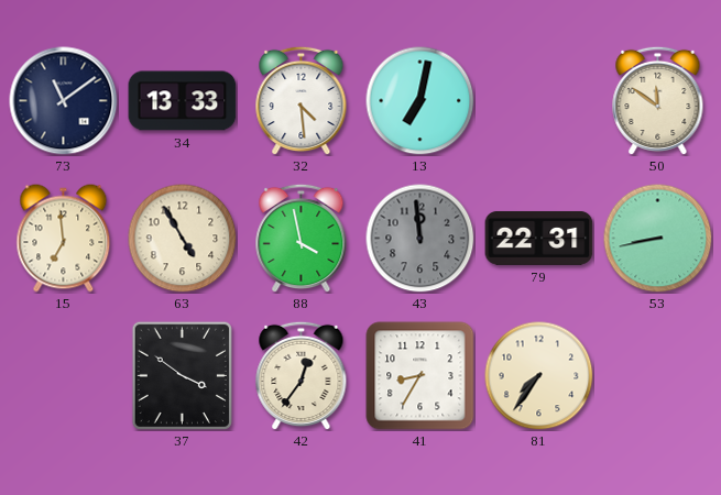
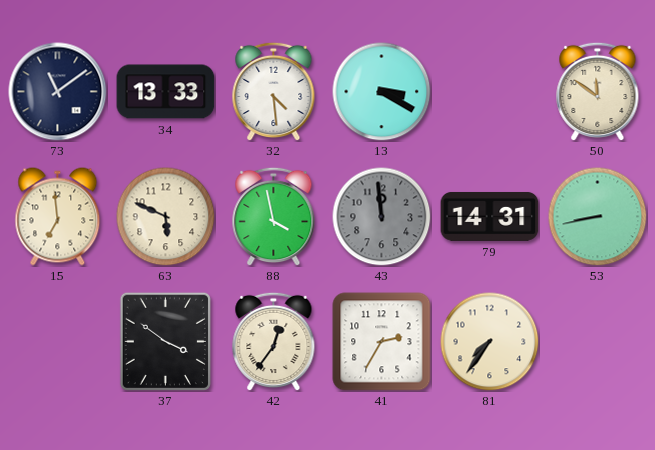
13: 7:02 -> 3:20
63: 4:55 -> 5:49
79: 22:31 -> 14:31
41: 8:35 -> 2:35
